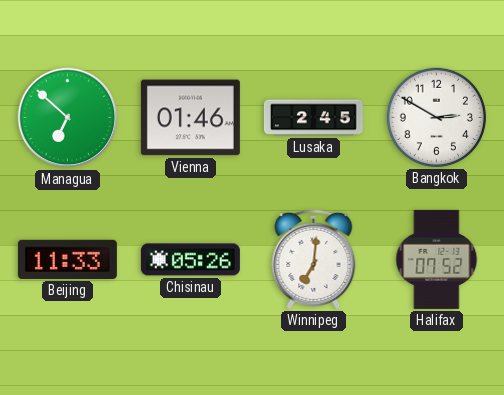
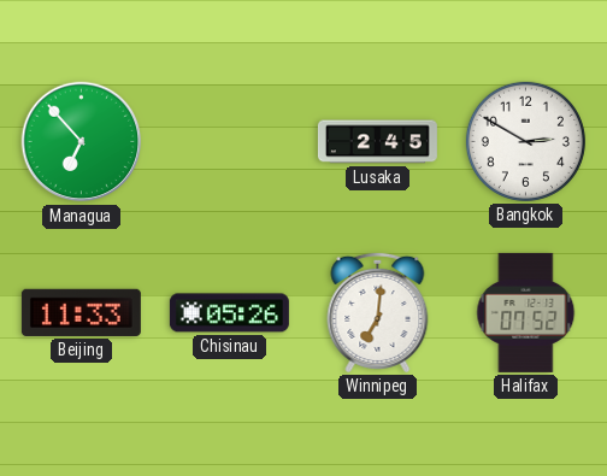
Managua: 6:52 -> 6:53
Vienna: 01:46 -> none
